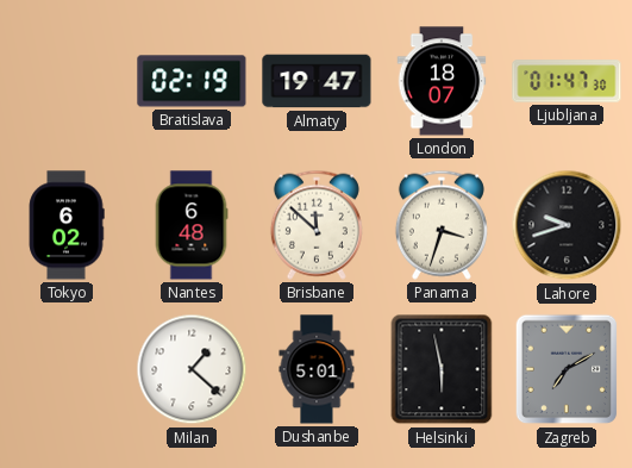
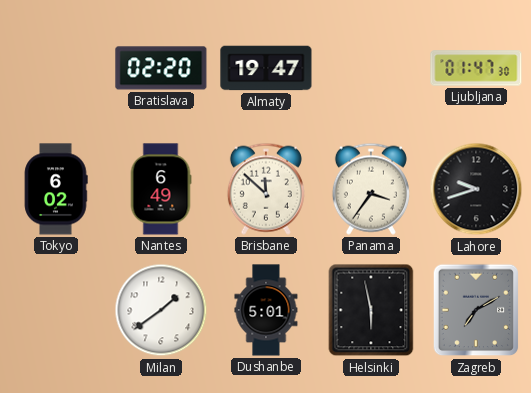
Bratislava: 02:19 -> 02:20
London: 18:07 -> none
Nantes: 6:48 -> 6:49
Panama: 3:33 -> 3:36
Milan: 1:22 -> 1:39
